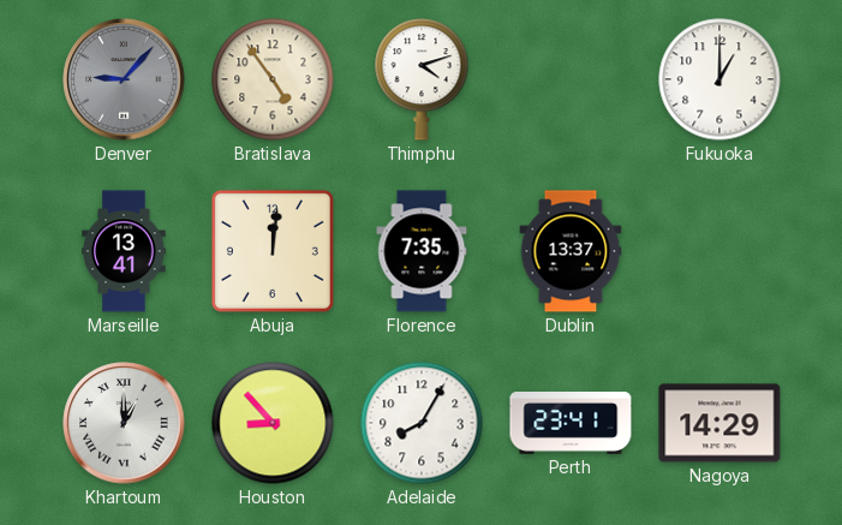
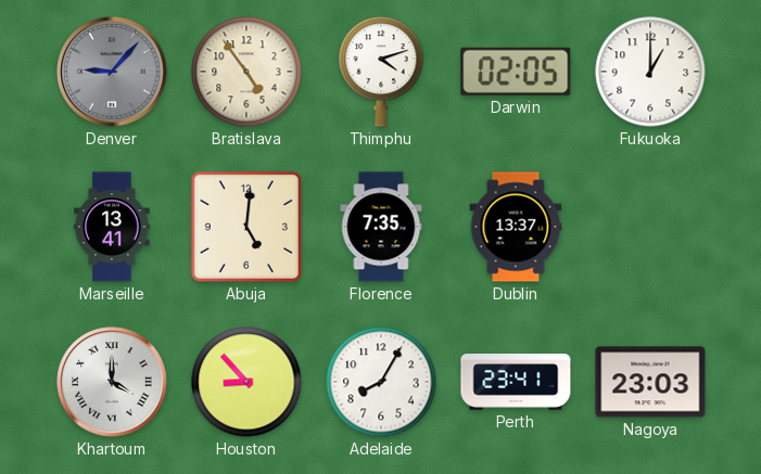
Darwin: none -> 02:05
Abuja: 12:01 -> 5:01
Khartoum: 1:00 -> 4:00
Nagoya: 14:29 -> 23:03
